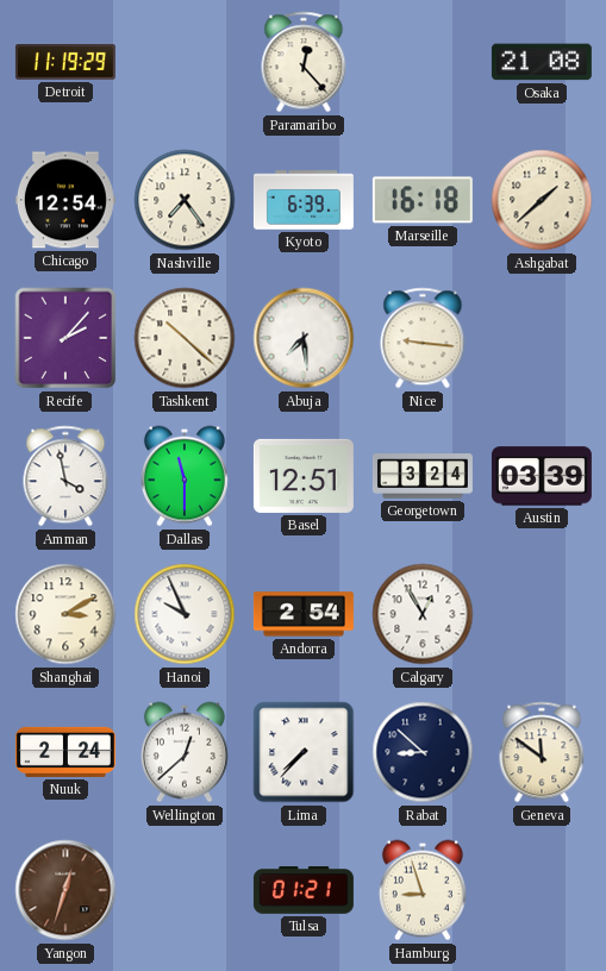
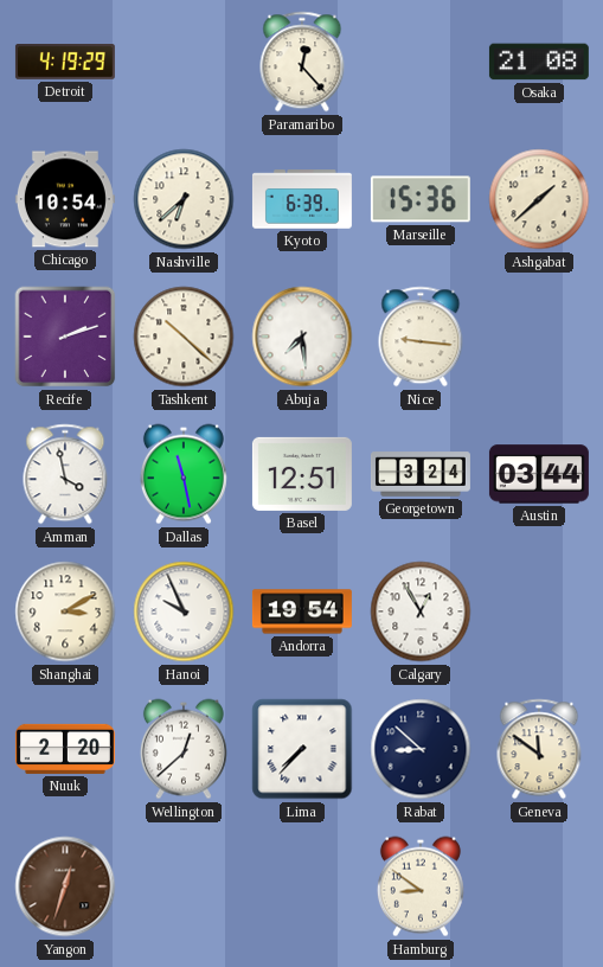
Detroit: 11:19 -> 4:19
Chicago: 12:54 -> 10:54
Nashville: 7:24 -> 6:38
Marseille: 16:18 -> 15:36
Recife: 2:07 -> 2:12
Dallas: 11:30 -> 11:28
Austin: 03:39 -> 03:44
Andorra: 2:54 -> 19:54
Nuuk: 2:24 -> 2:20
Tulsa: 01:21 -> none
Hamburg: 8:57 -> 8:51
